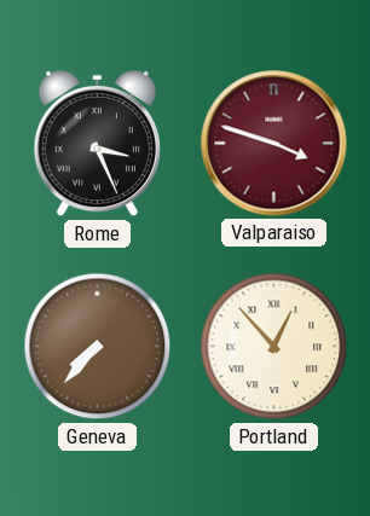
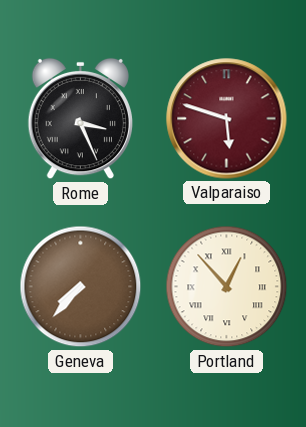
Valparaiso: 3:48 -> 5:48
